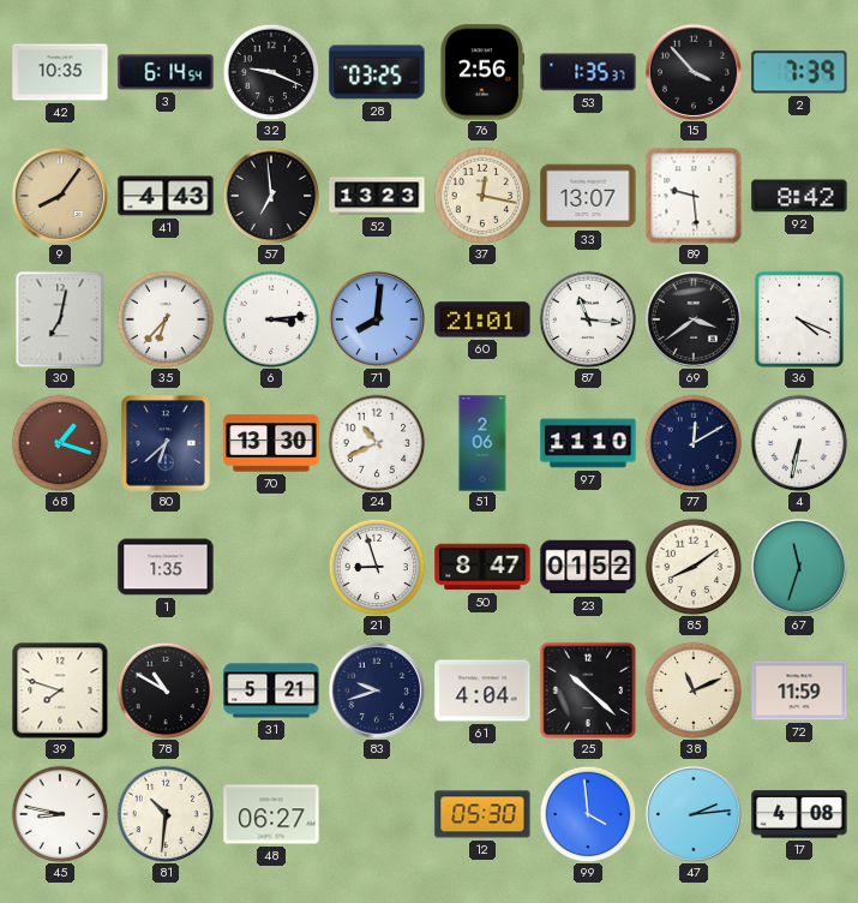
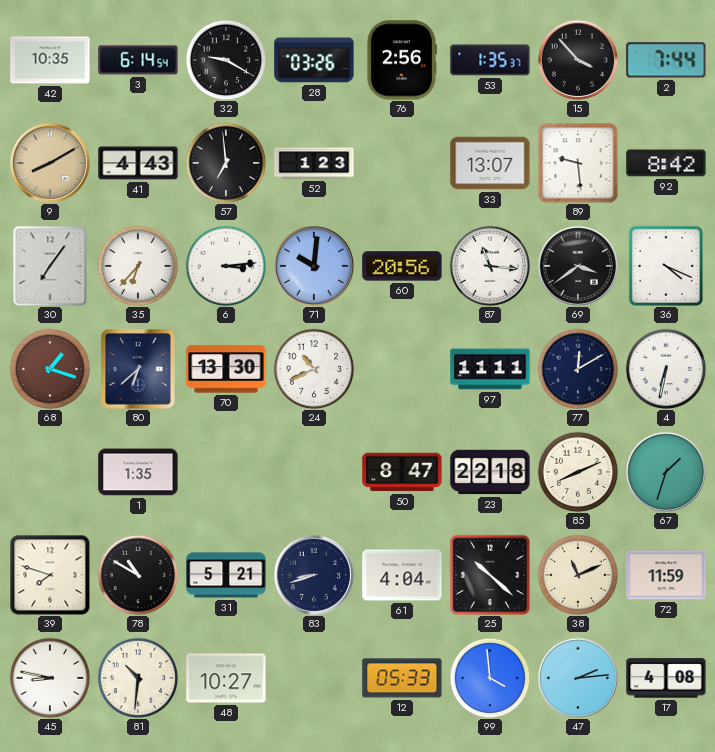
32: 9:19 -> 9:20
28: 03:25 -> 03:26
2: 7:39 -> 7:44
9: 8:06 -> 8:10
52: 13:23 -> 1:23
37: 12:17 -> none
30: 7:02 -> 7:06
71: 8:01 -> 10:01
60: 21:01 -> 20:56
51: 2:06 -> none
97: 11:10 -> 11:11
21: 8:57 -> none
23: 01:52 -> 22:18
85: 8:09 -> 8:11
67: 11:33 -> 1:33
83: 9:42 -> 8:42
48: 06:27 -> 10:27
12: 05:30 -> 05:33
